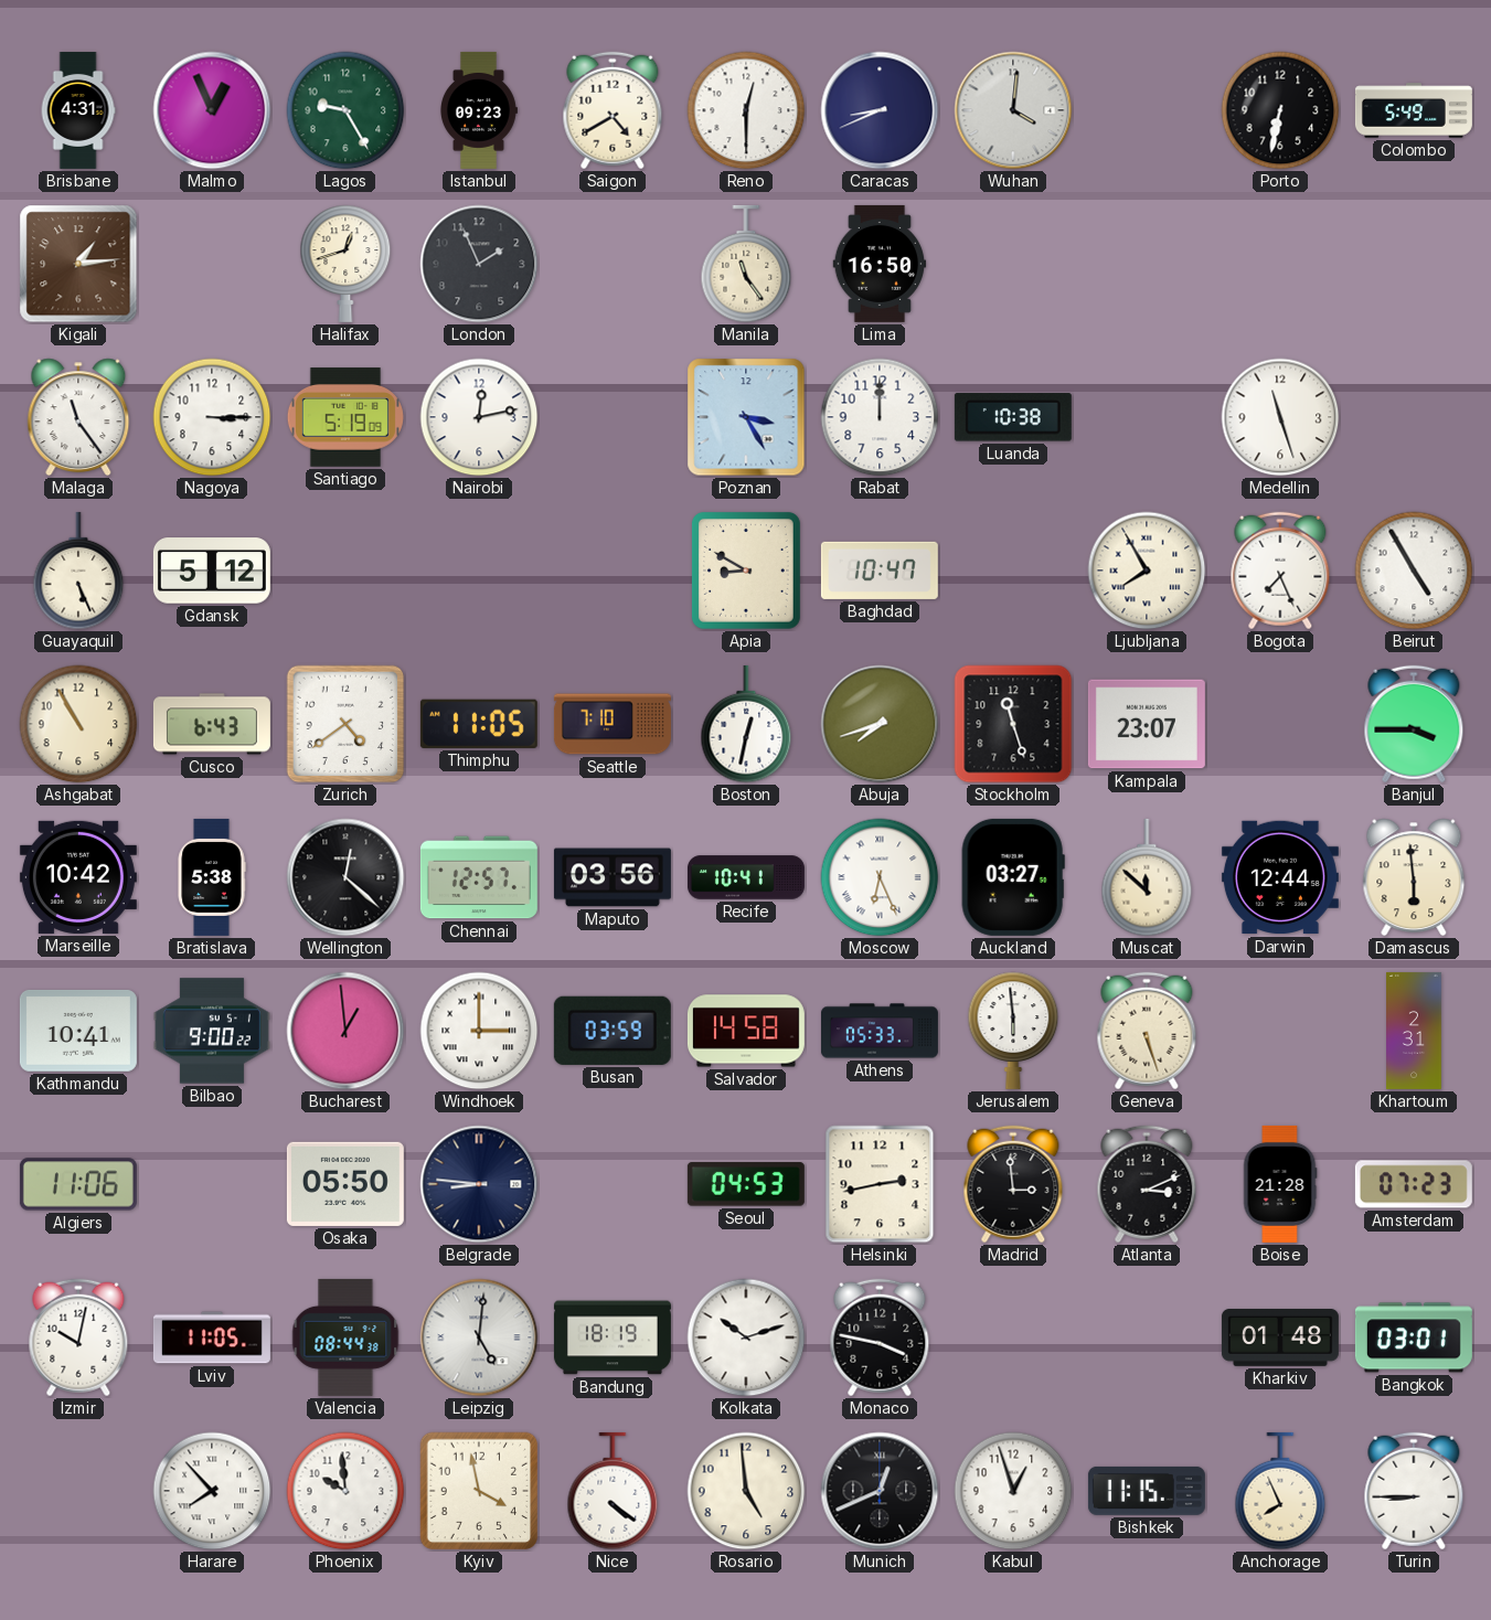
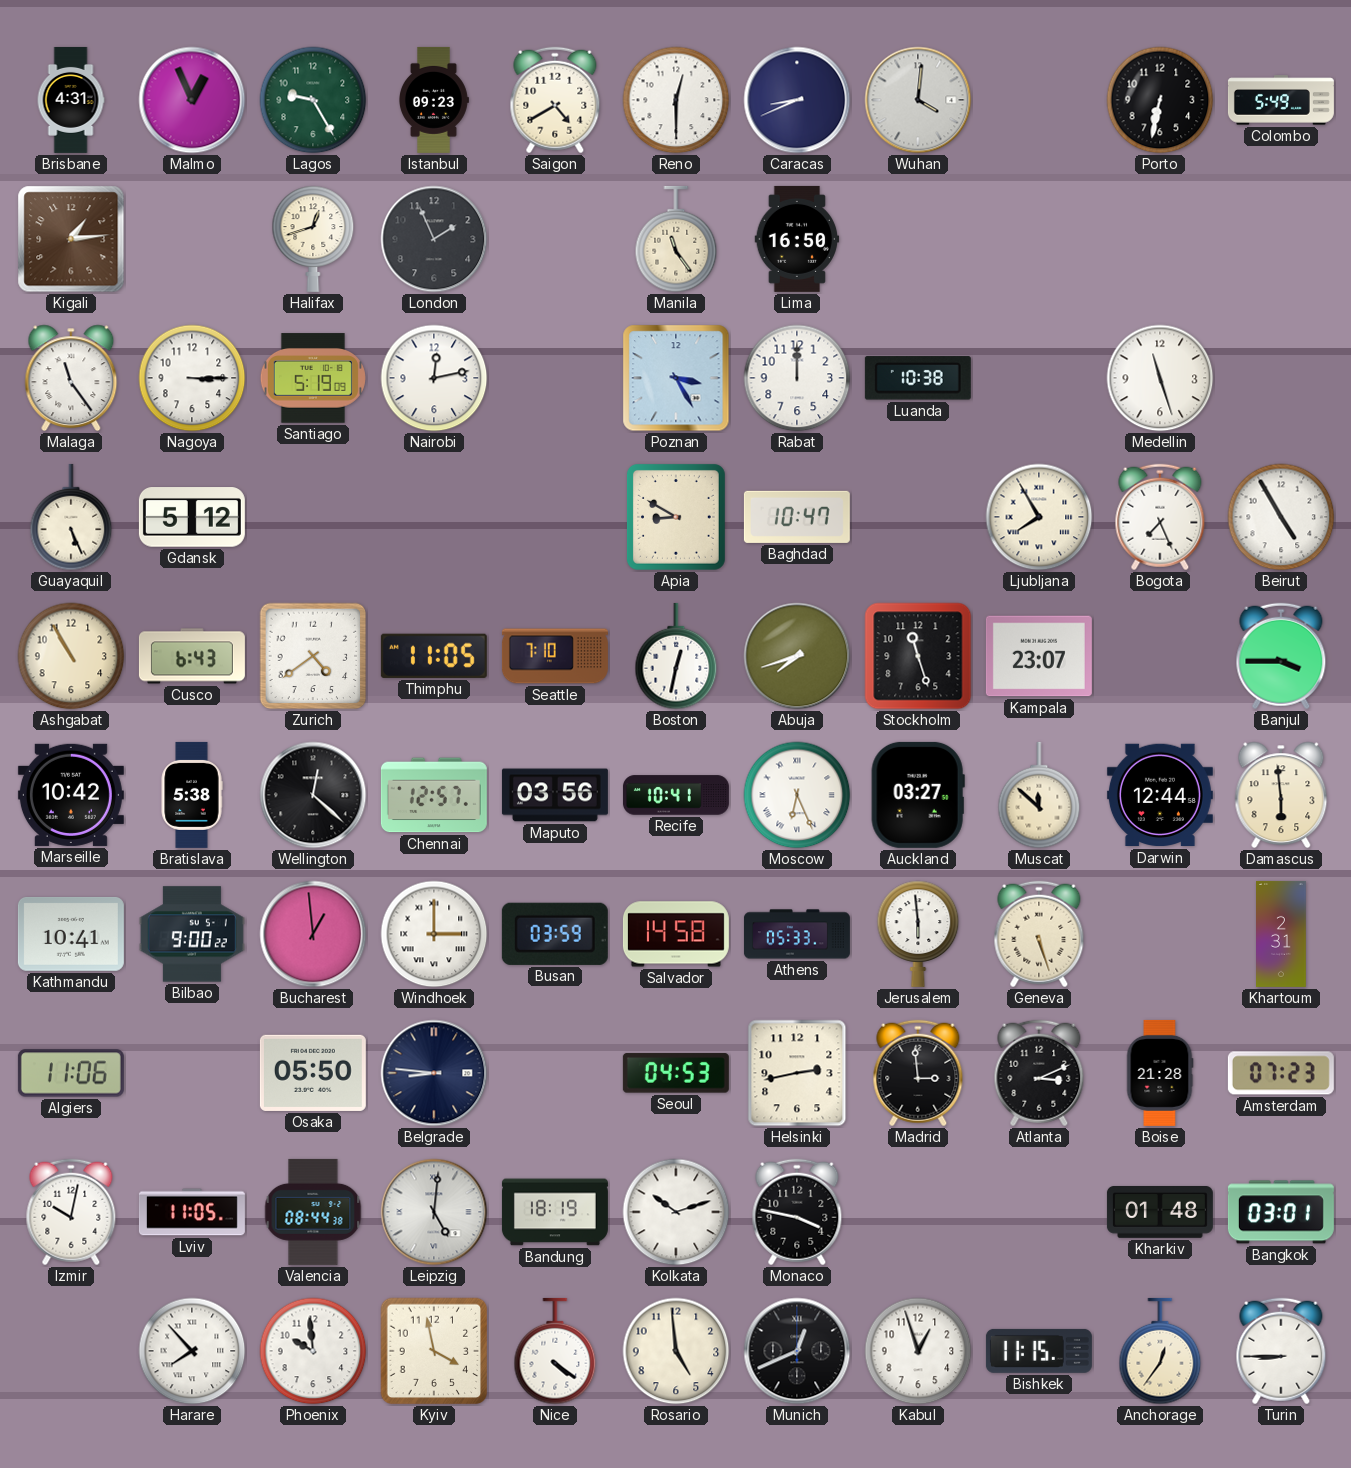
Anchorage: 7:56 -> 12:36
